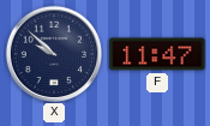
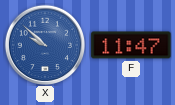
X dial: navy -> blue
